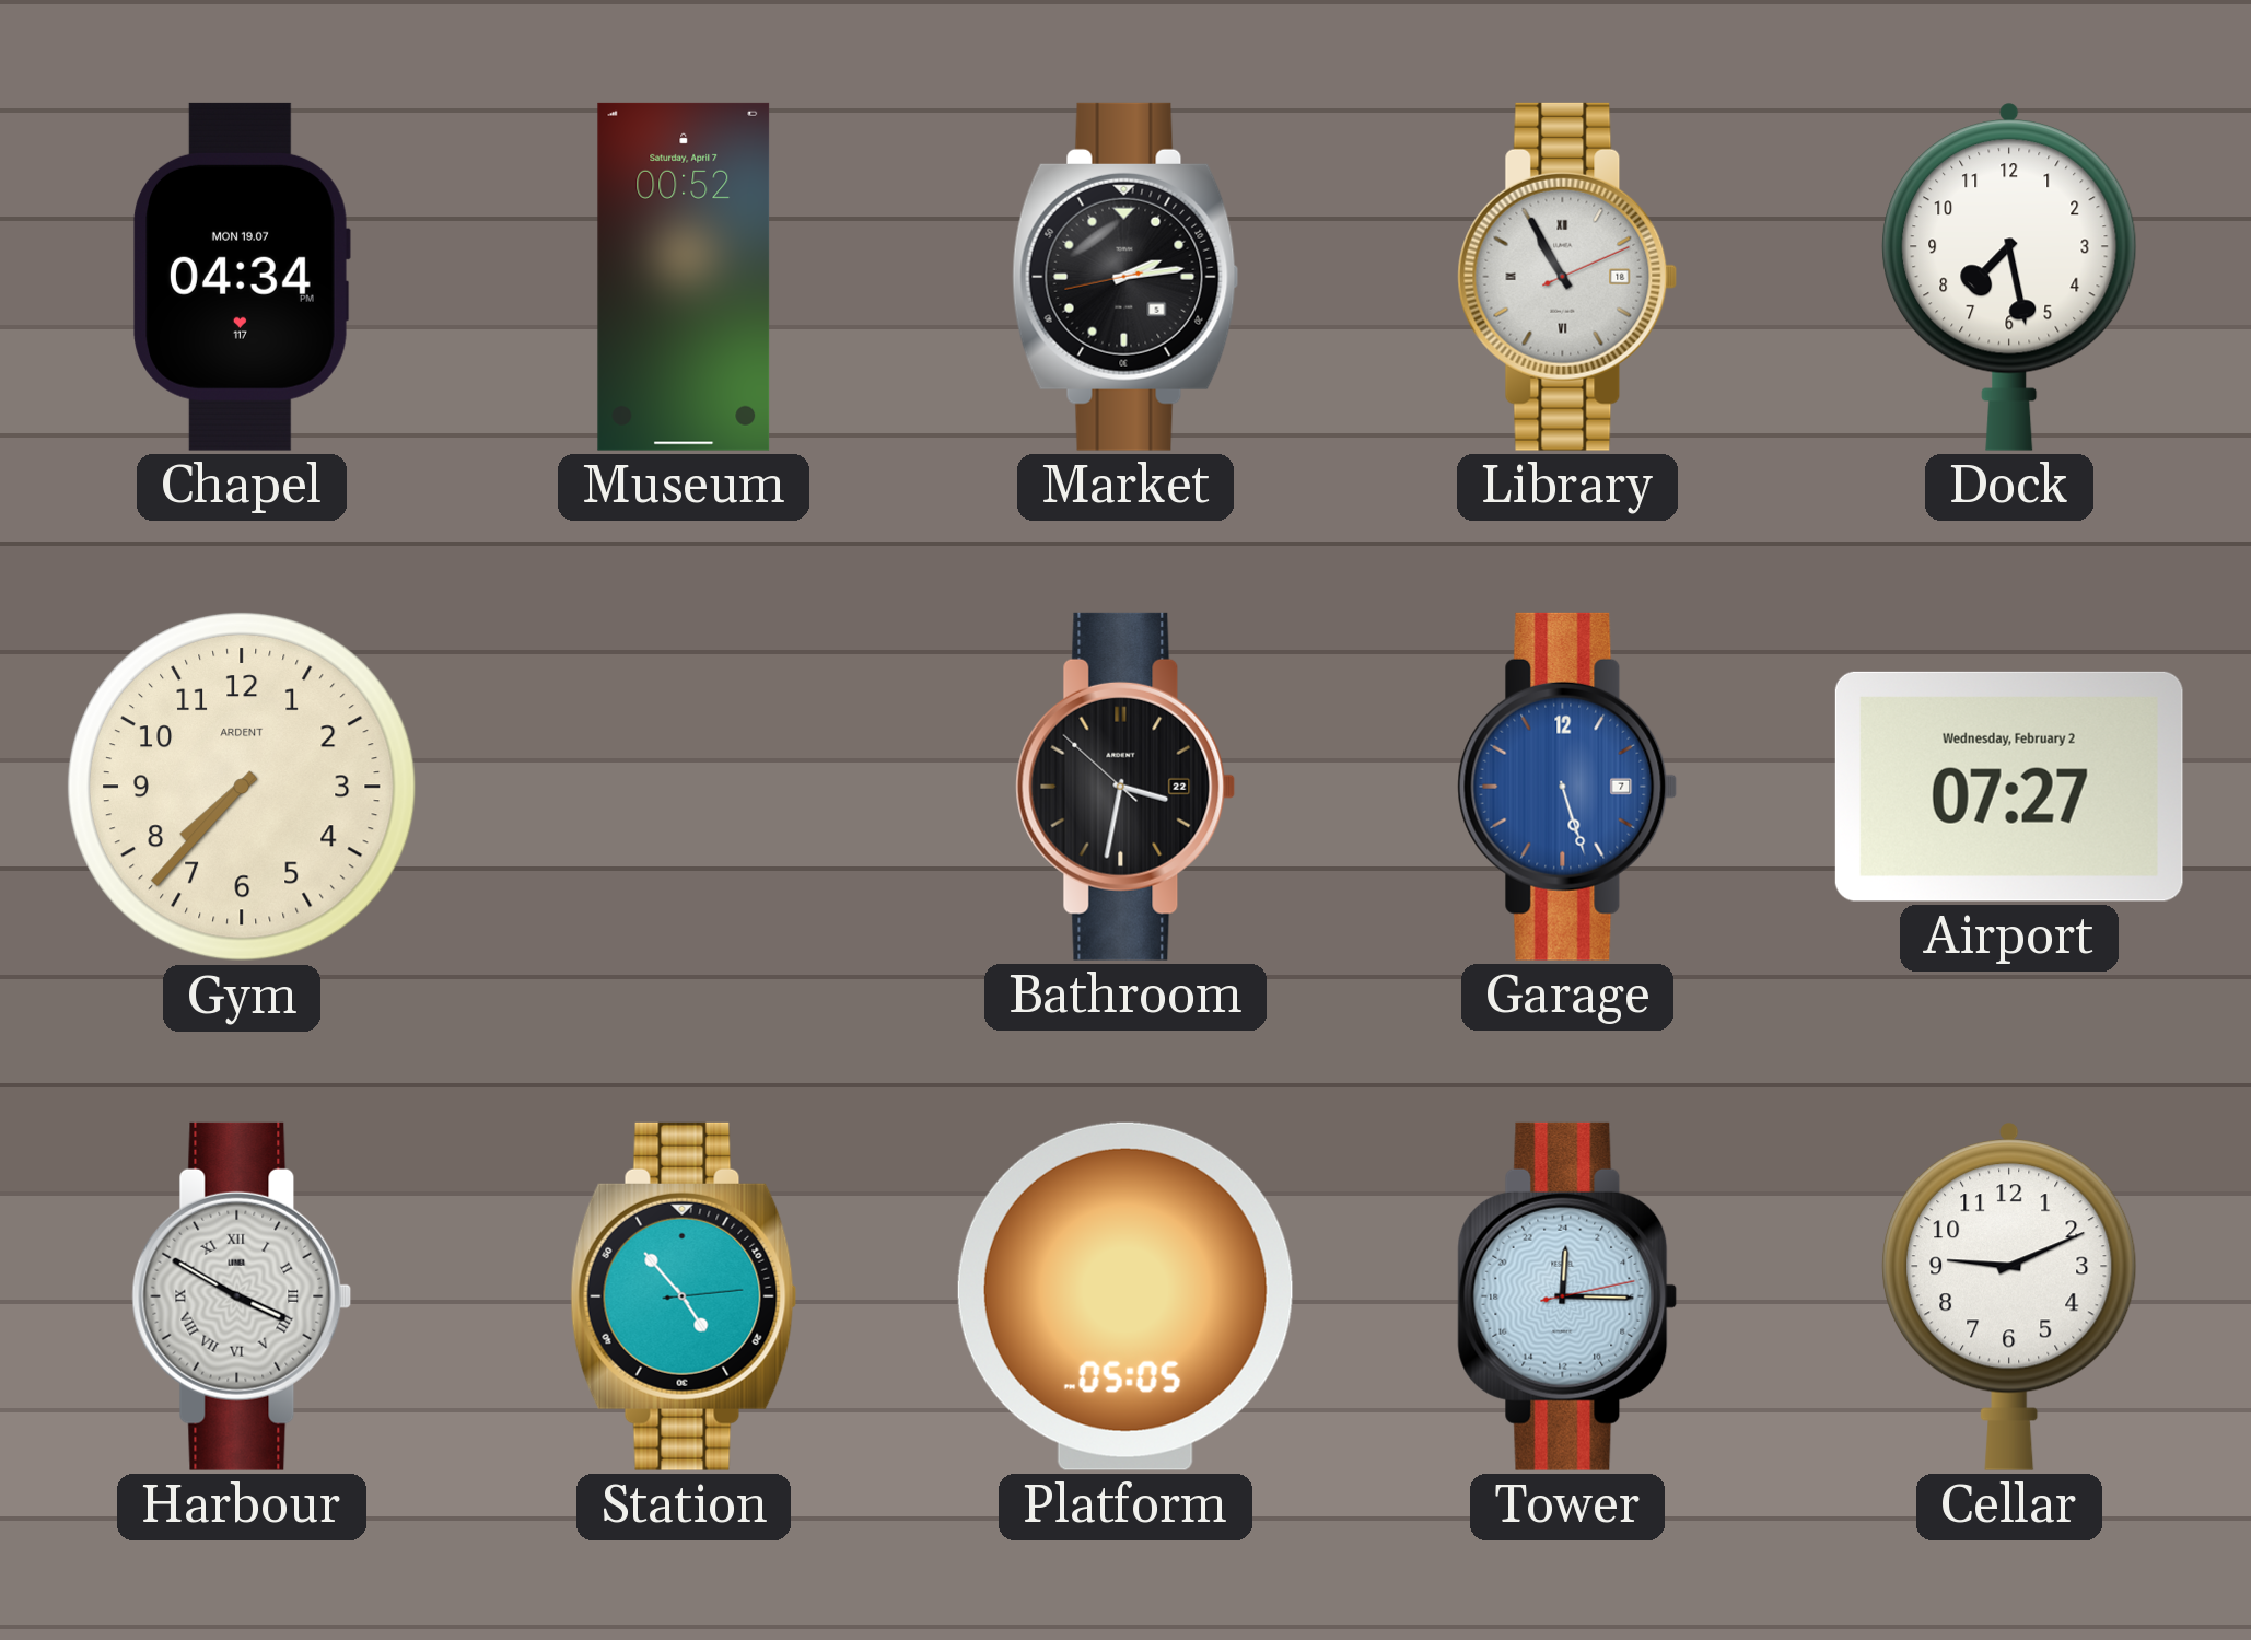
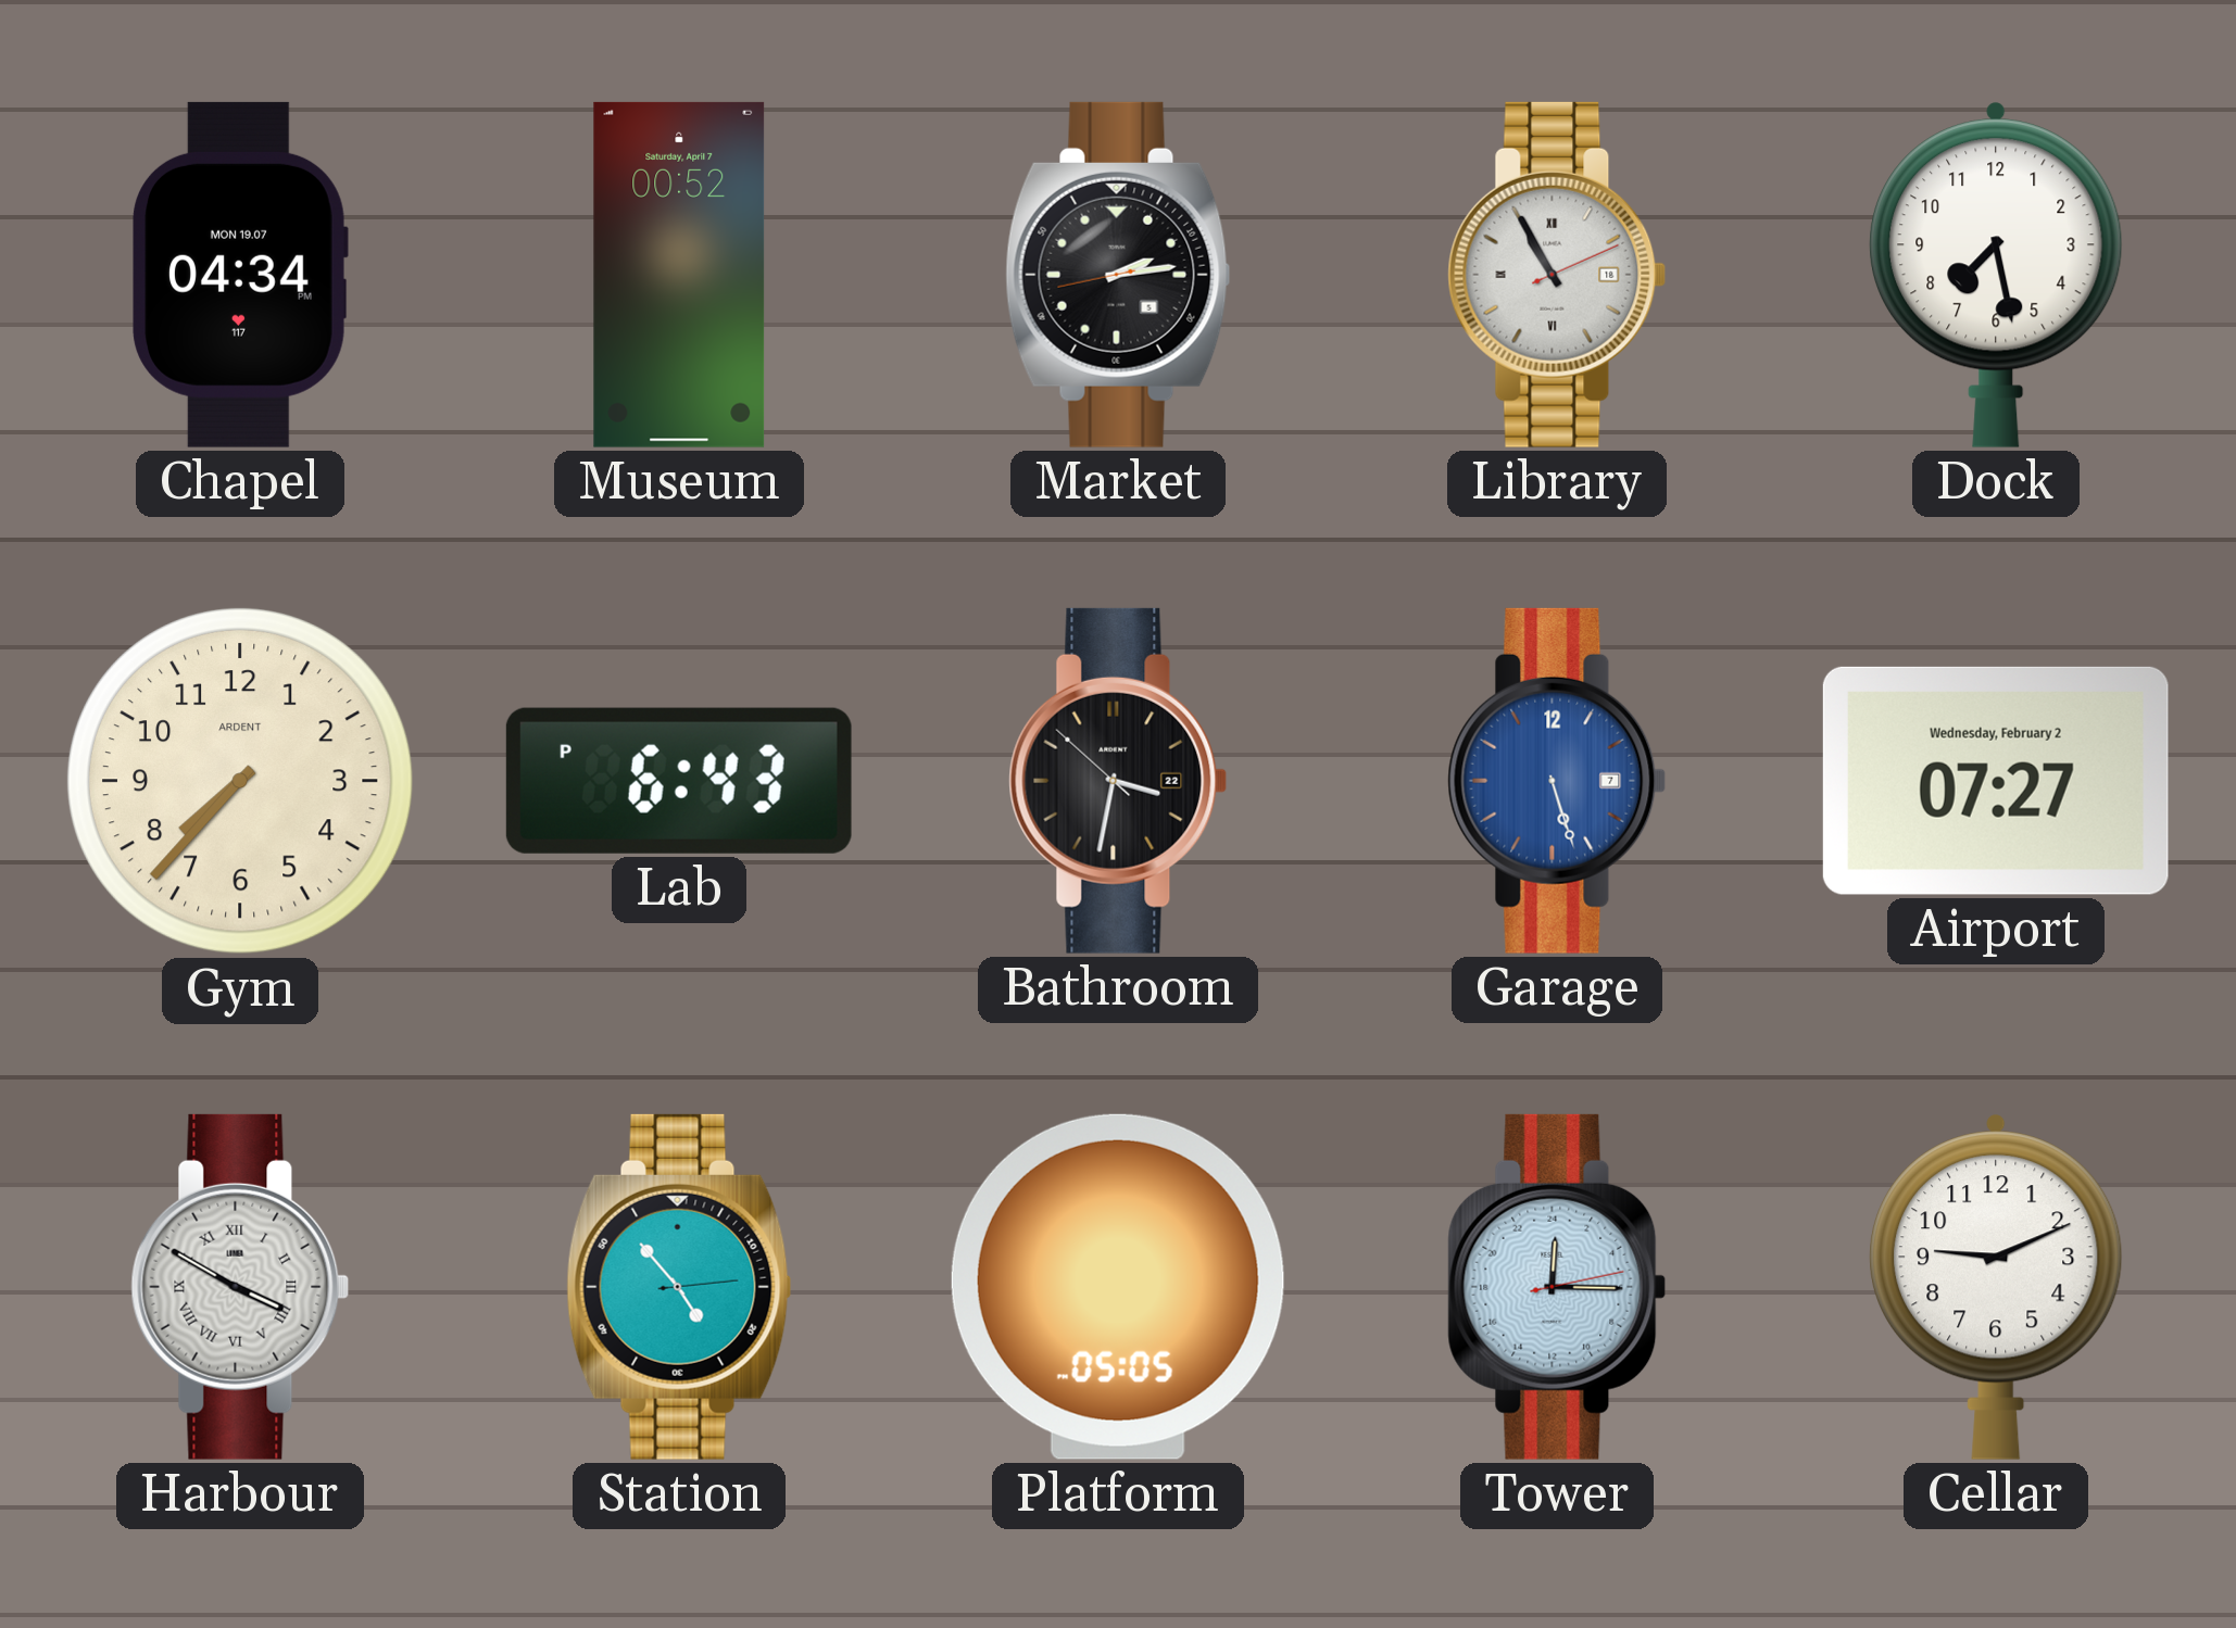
Lab: none -> 6:43
